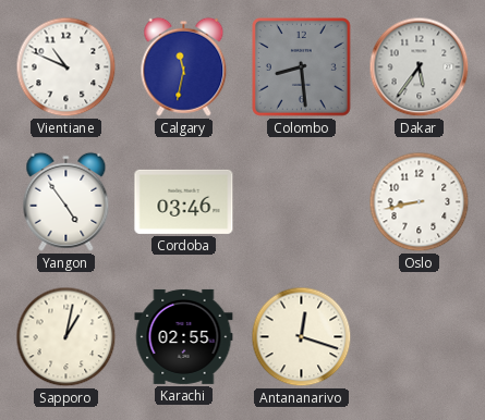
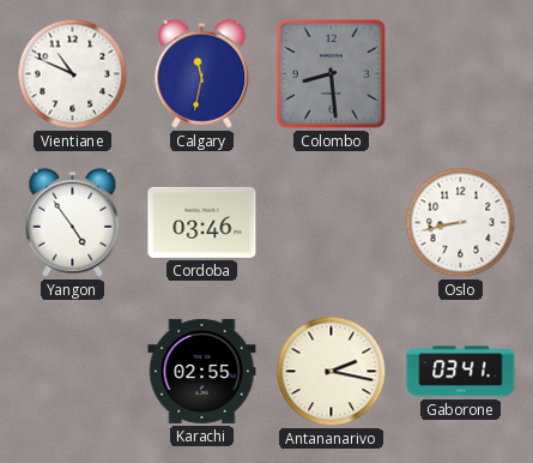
Dakar: 5:36 -> none
Sapporo: 1:02 -> none
Antananarivo: 12:18 -> 2:17
Gaborone: none -> 03:41
